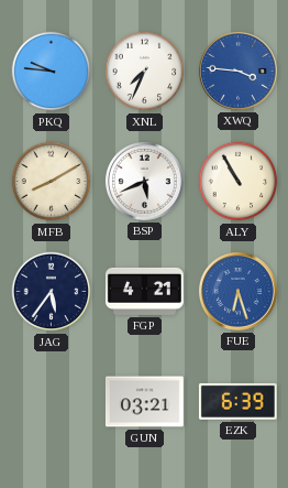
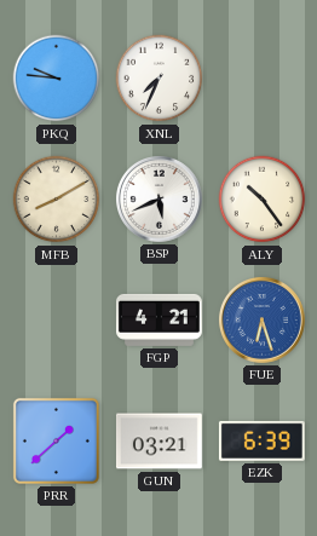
XWQ: 3:46 -> none
ALY: 10:55 -> 10:24
JAG: 5:36 -> none
PRR: none -> 1:38
